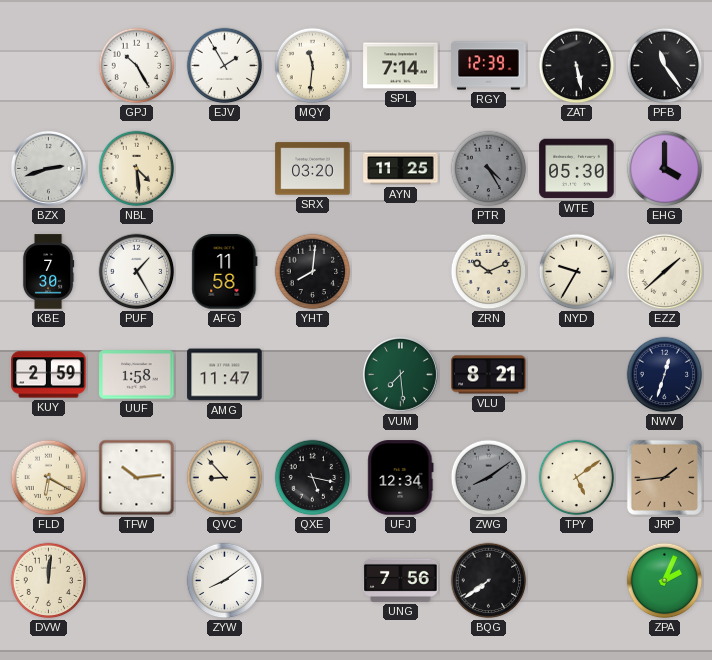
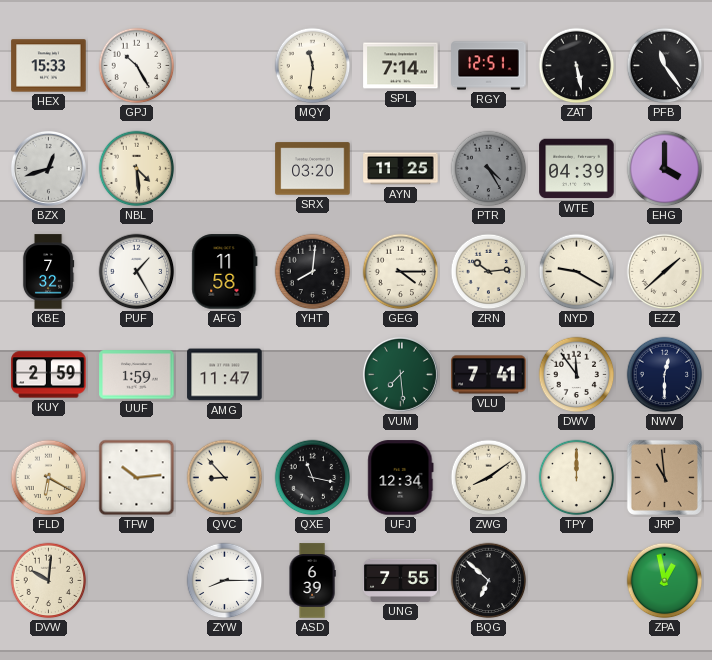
HEX: none -> 15:33
EJV: 1:55 -> none
RGY: 12:39 -> 12:51
BZX: 2:42 -> 12:42
WTE: 05:30 -> 04:39
KBE: 7:30 -> 7:32
GEG: none -> 4:15
ZRN: 10:11 -> 10:14
NYD: 9:35 -> 9:20
UUF: 1:58 -> 1:59
VLU: 8:21 -> 7:41
DWV: none -> 11:54
NWV: 12:33 -> 12:30
QXE: 5:17 -> 11:17
ZWG dial: grey -> cream
TPY: 5:09 -> 12:00
JRP: 1:44 -> 10:59
DVW: 12:01 -> 10:01
ZYW: 8:09 -> 8:15
ASD: none -> 6:39
UNG: 7:56 -> 7:55
BQG: 7:39 -> 6:52
ZPA: 2:04 -> 12:58
